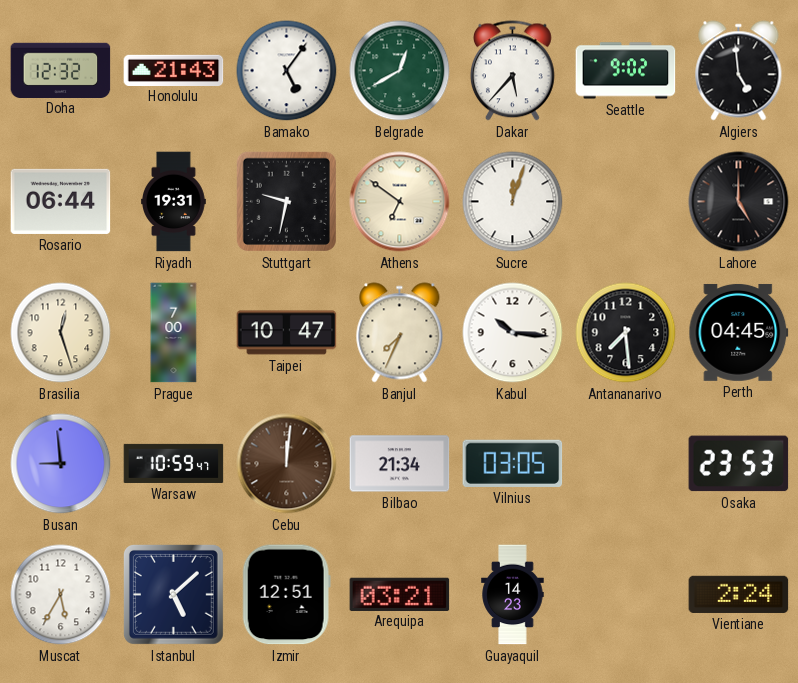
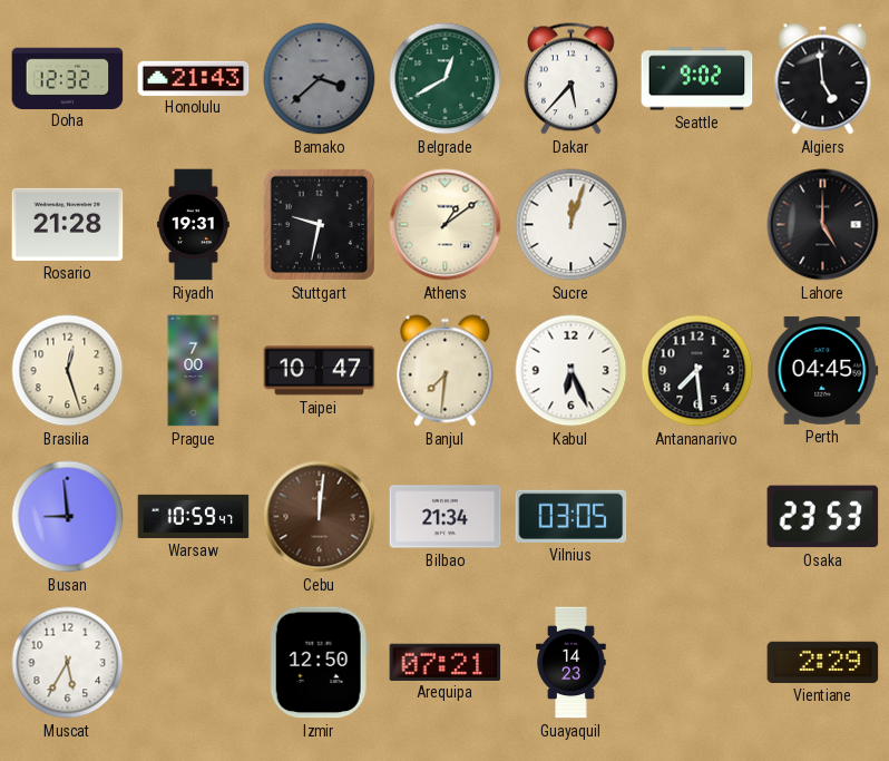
Bamako: 5:06 -> 3:38
Bamako dial: white -> grey
Rosario: 06:44 -> 21:28
Athens: 6:51 -> 1:09
Banjul: 7:34 -> 7:31
Kabul: 10:16 -> 6:26
Istanbul: 5:08 -> none
Izmir: 12:51 -> 12:50
Arequipa: 03:21 -> 07:21
Vientiane: 2:24 -> 2:29
